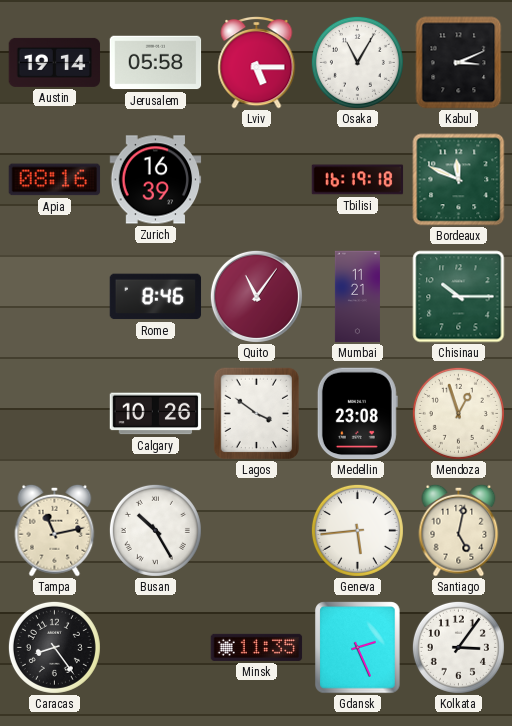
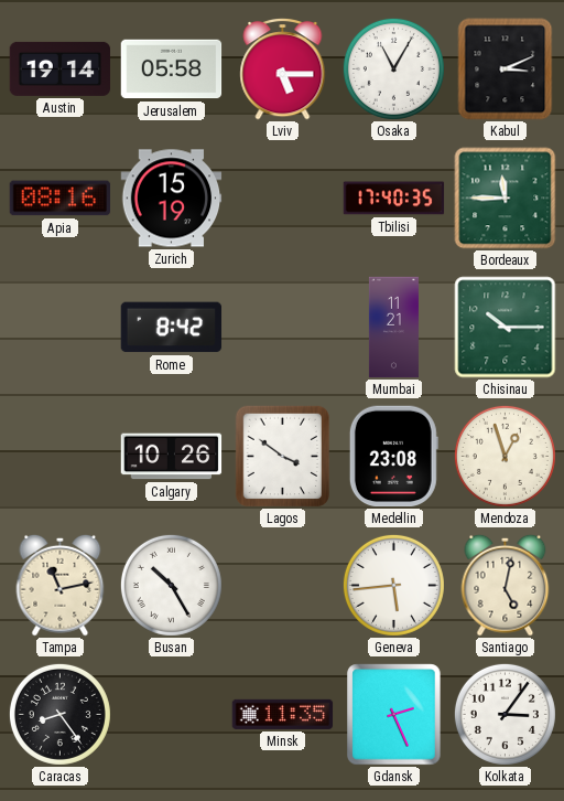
Zurich: 16:39 -> 15:19
Tbilisi: 16:19 -> 17:40
Bordeaux: 11:49 -> 11:45
Rome: 8:46 -> 8:42
Quito: 11:06 -> none
